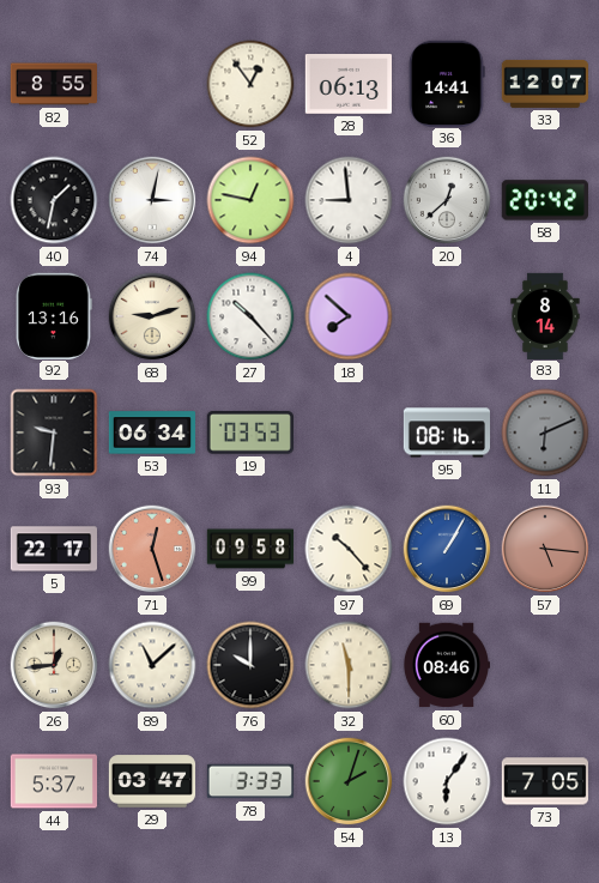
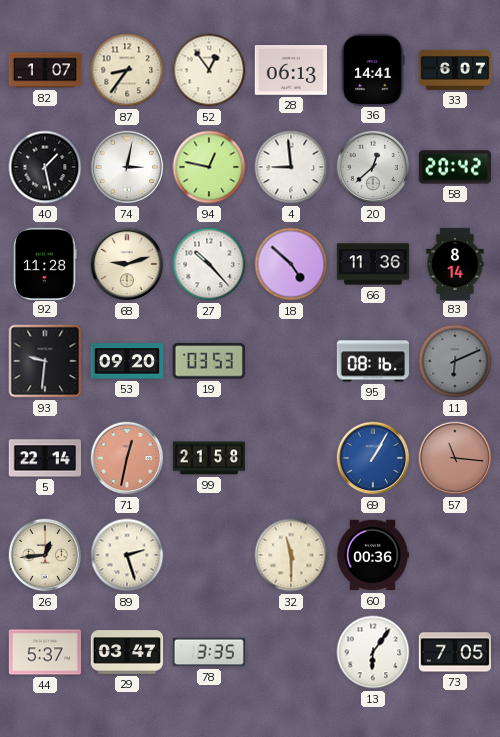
82: 8:55 -> 1:07
87: none -> 8:36
33: 12:07 -> 6:07
40: 1:32 -> 1:28
92: 13:16 -> 11:28
18: 7:52 -> 4:52
66: none -> 11:36
53: 06:34 -> 09:20
5: 22:17 -> 22:14
71: 12:27 -> 12:32
99: 09:58 -> 21:58
97: 10:23 -> none
57: 5:16 -> 11:16
89: 11:08 -> 2:27
76: 10:00 -> none
60: 08:46 -> 00:36
78: 3:33 -> 3:35
54: 2:03 -> none
